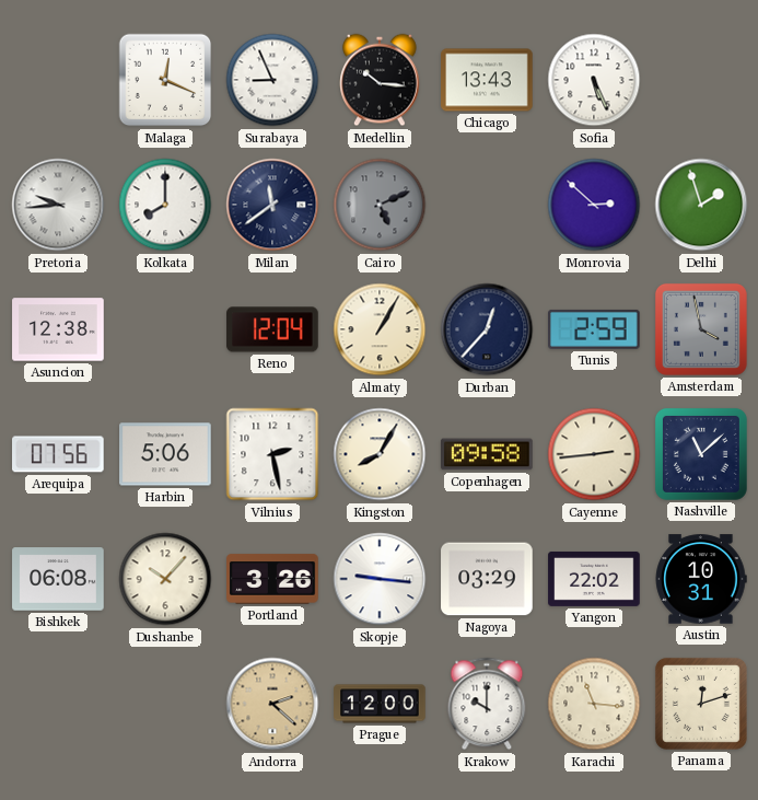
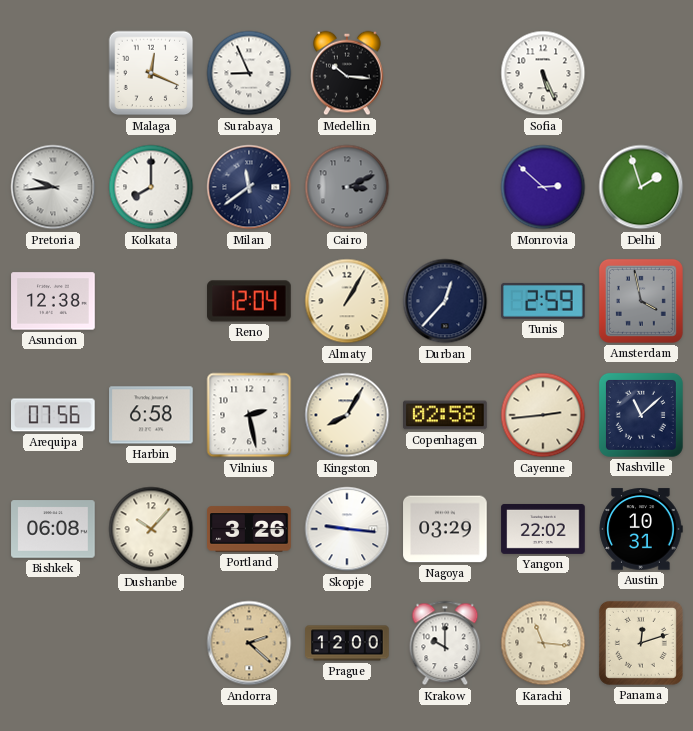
Chicago: 13:43 -> none
Cairo: 5:11 -> 3:11
Harbin: 5:06 -> 6:58
Copenhagen: 09:58 -> 02:58
